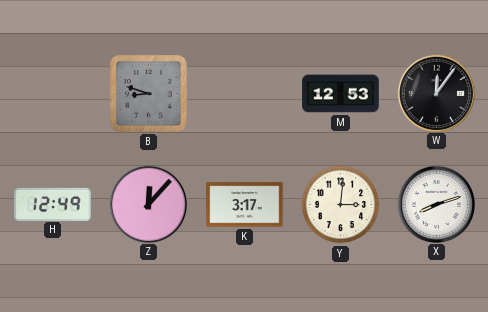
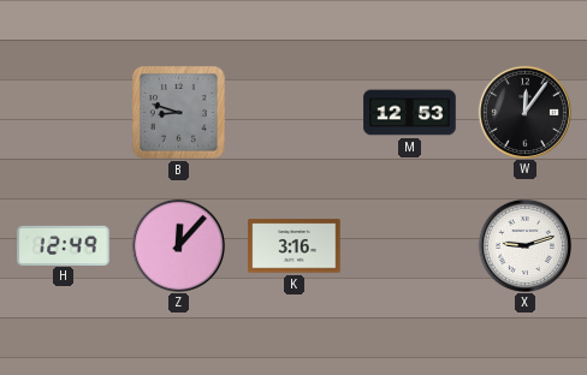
K: 3:17 -> 3:16
Y: 3:01 -> none
X: 8:12 -> 9:12
